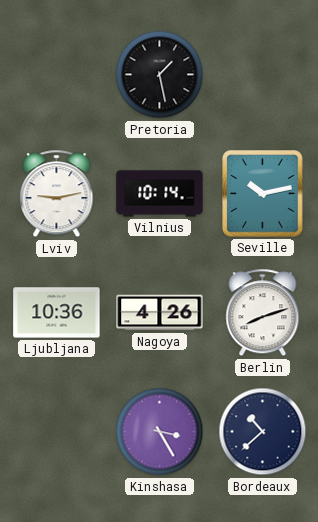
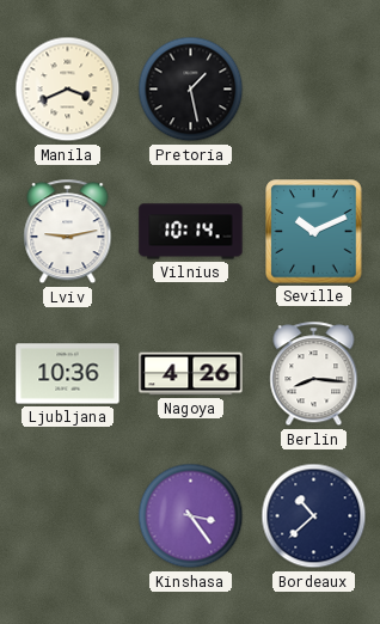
Manila: none -> 3:41
Seville: 10:13 -> 10:11
Berlin: 8:12 -> 8:16
Kinshasa: 3:25 -> 3:24
